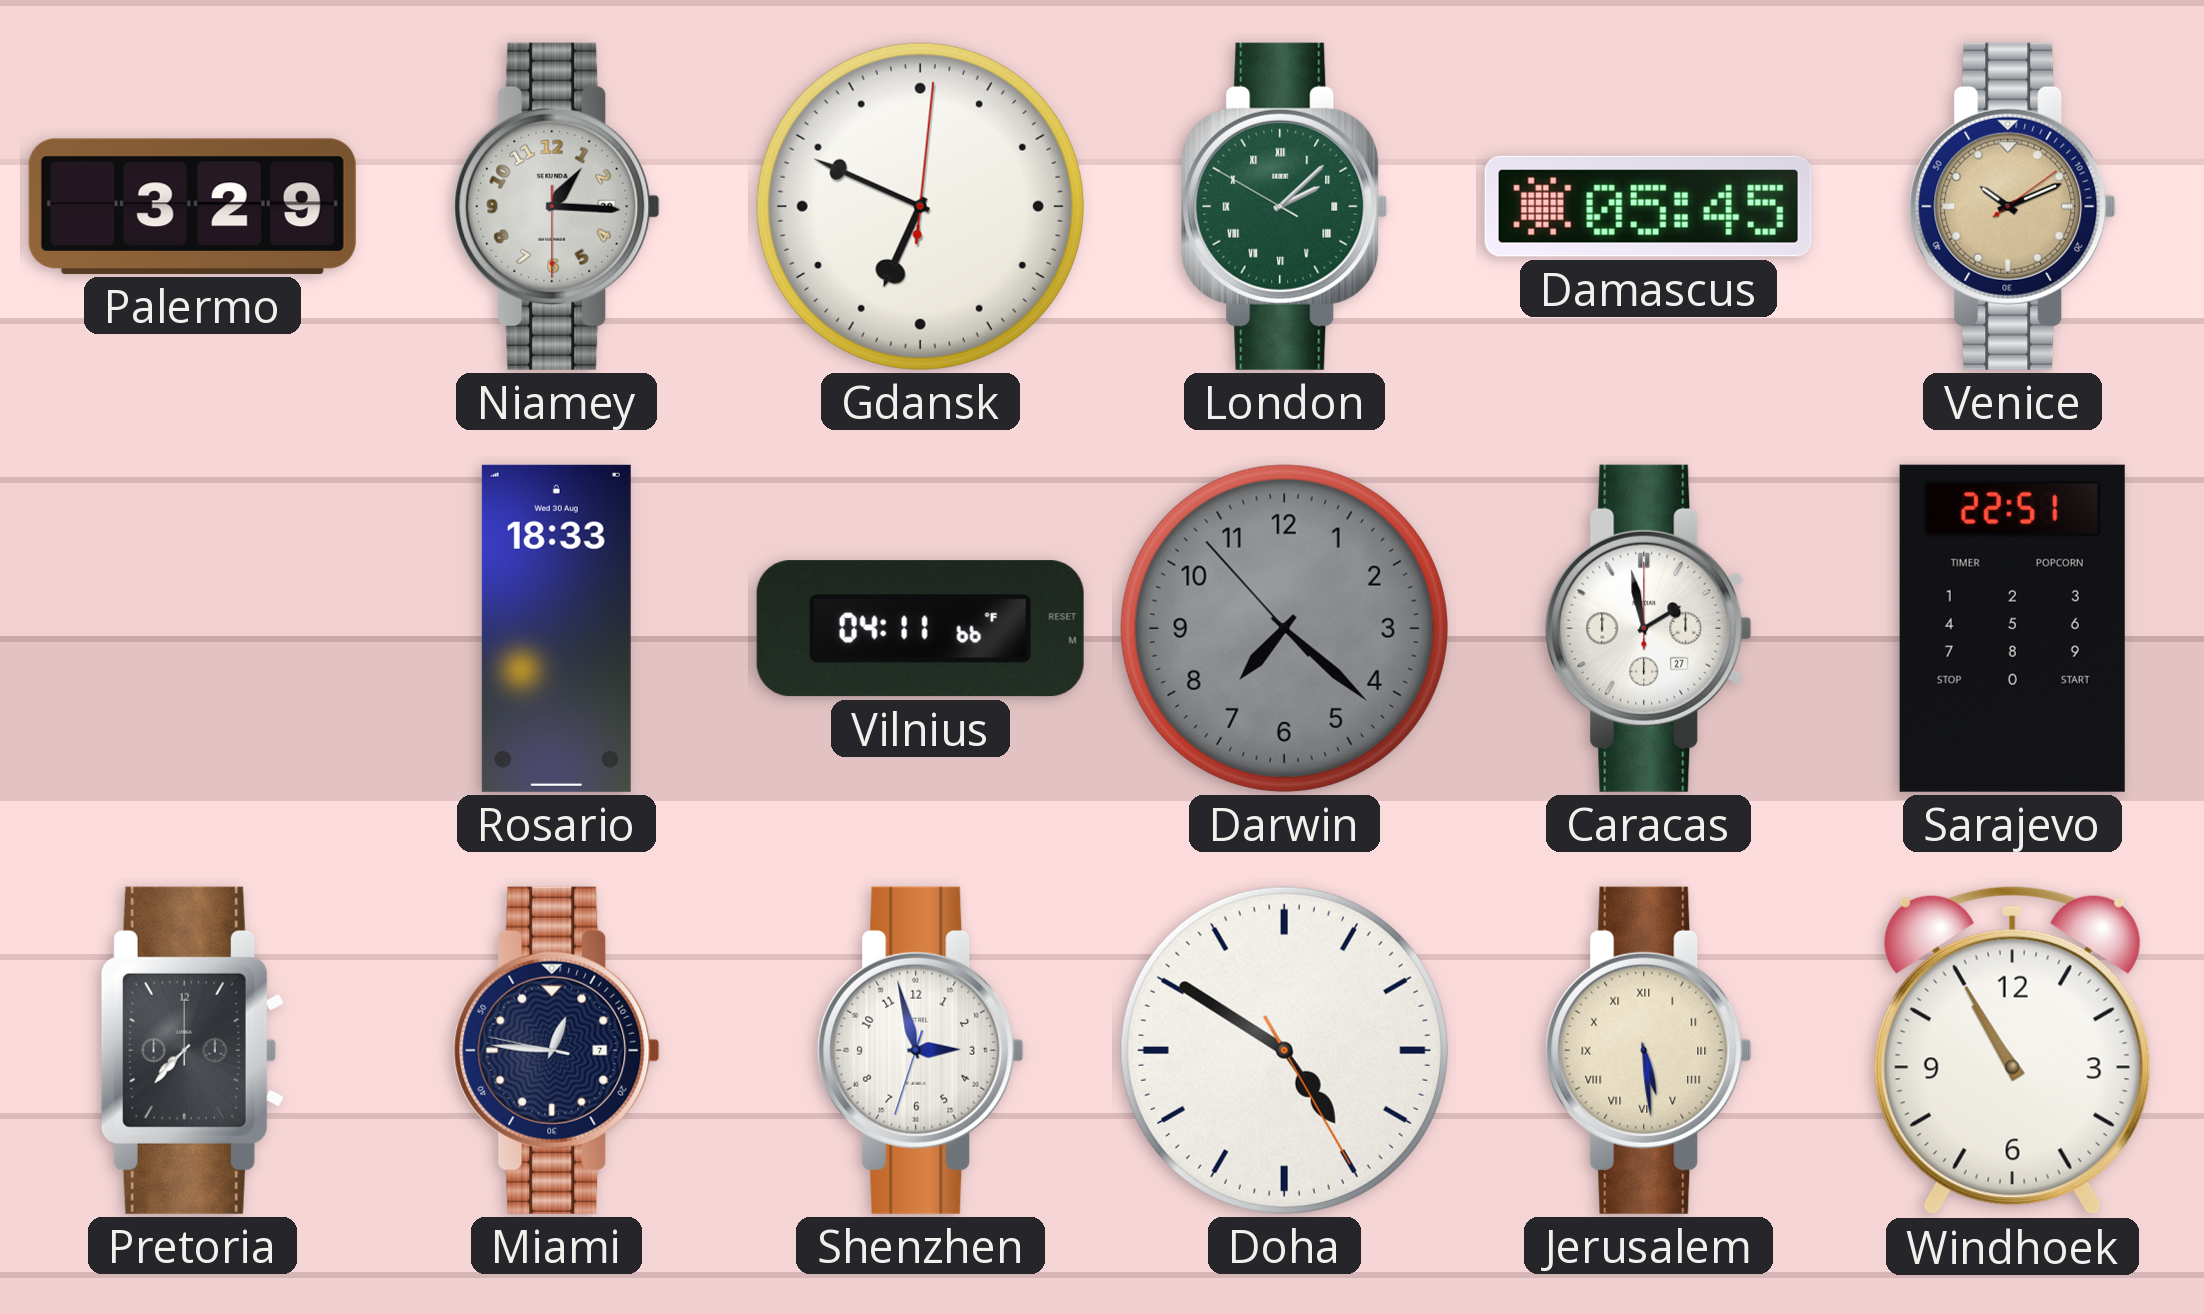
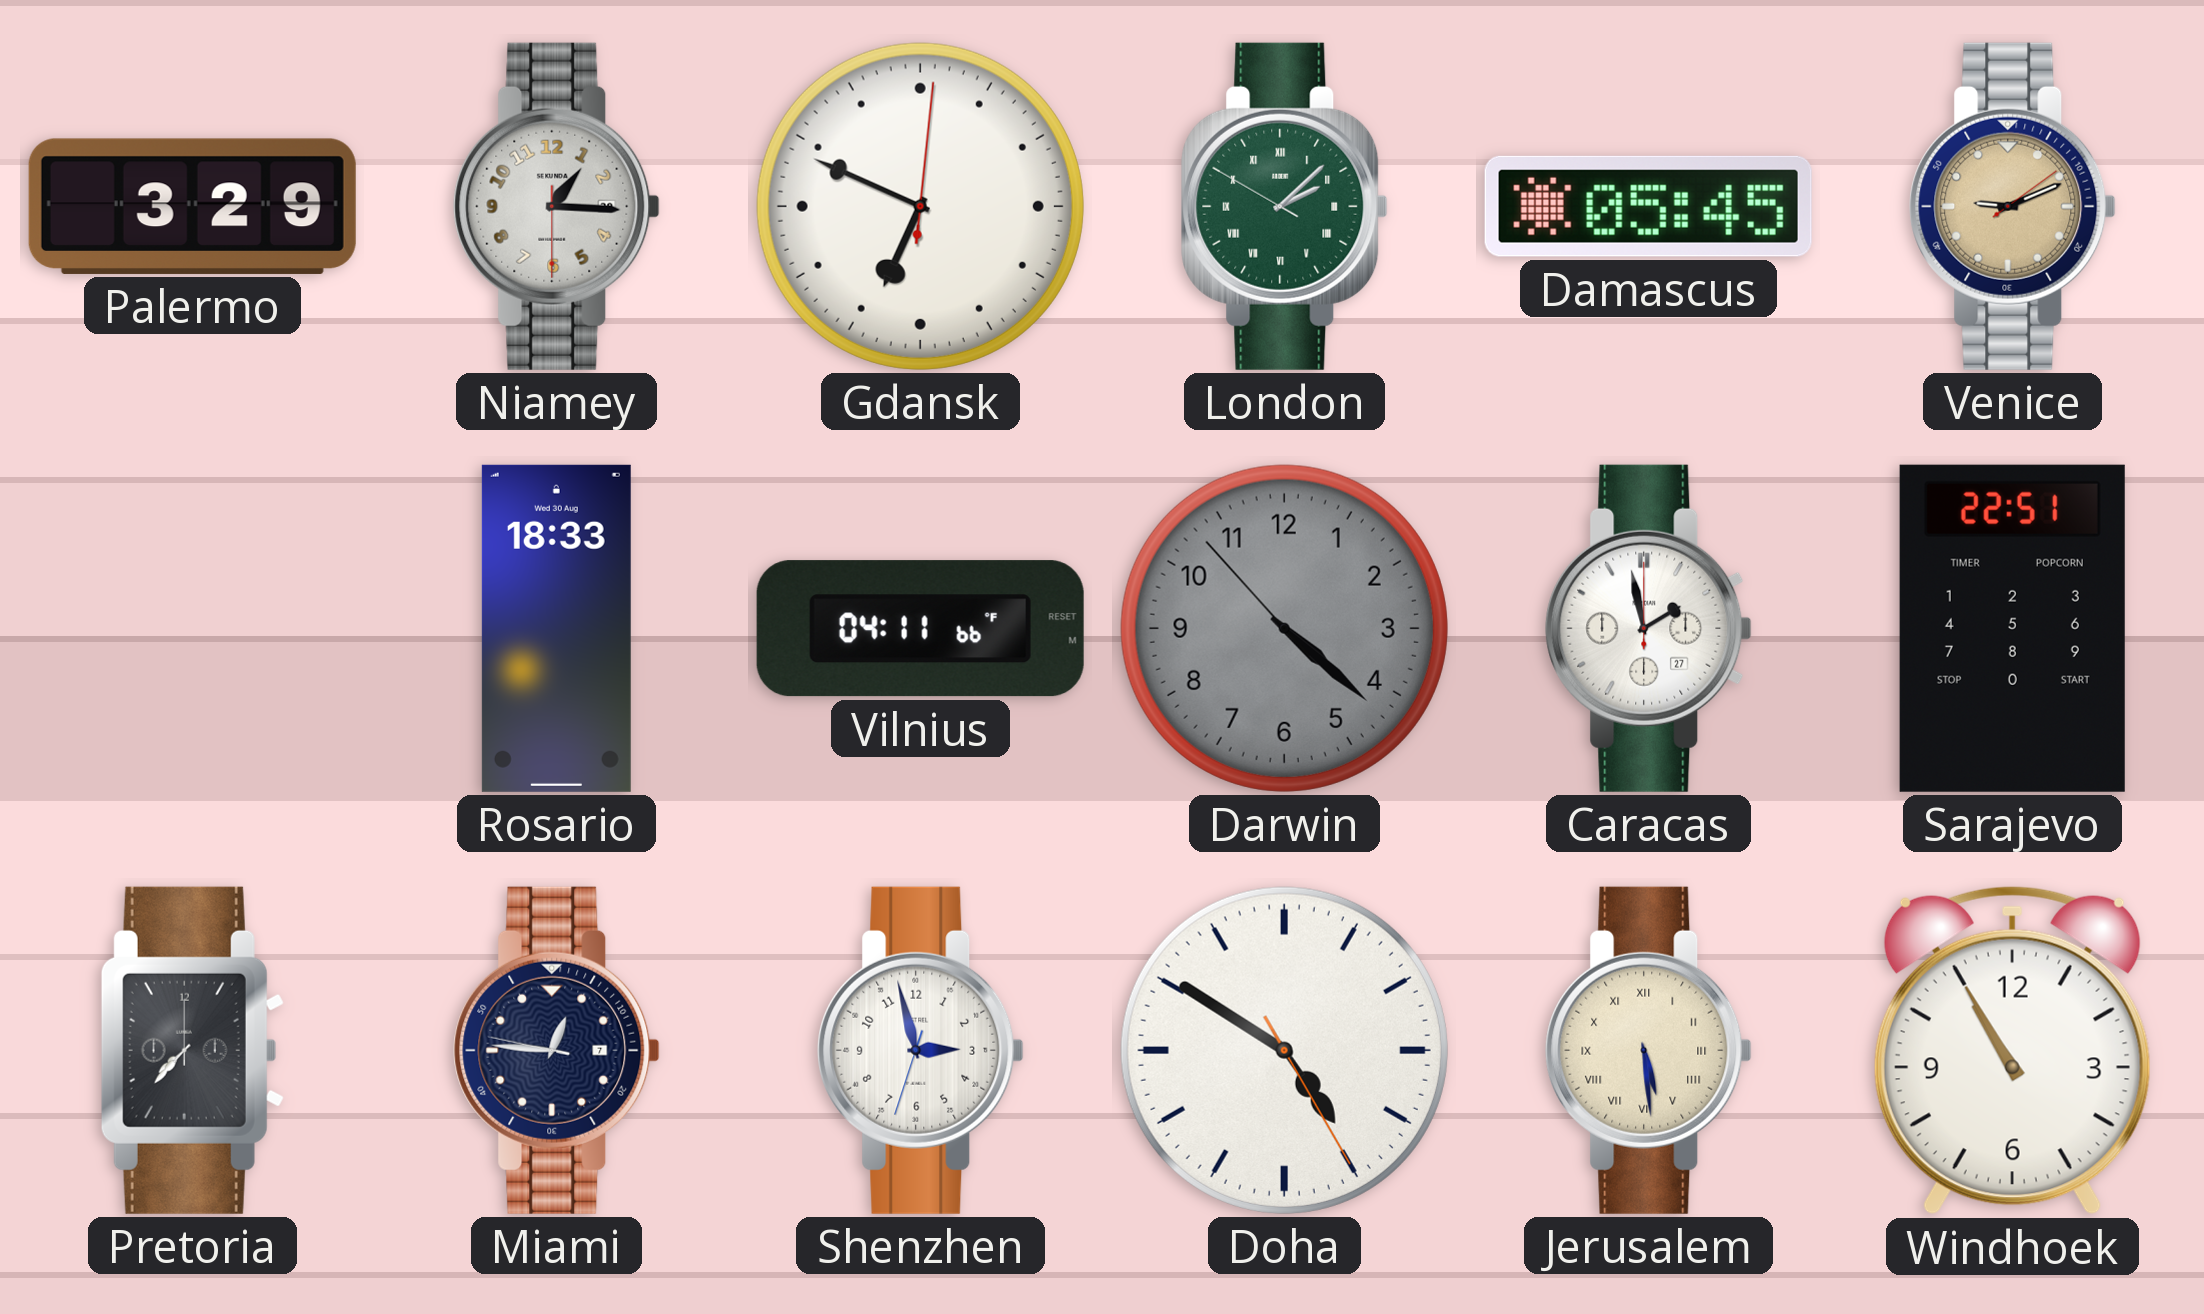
Venice: 10:11 -> 9:11
Darwin: 7:21 -> 4:21
